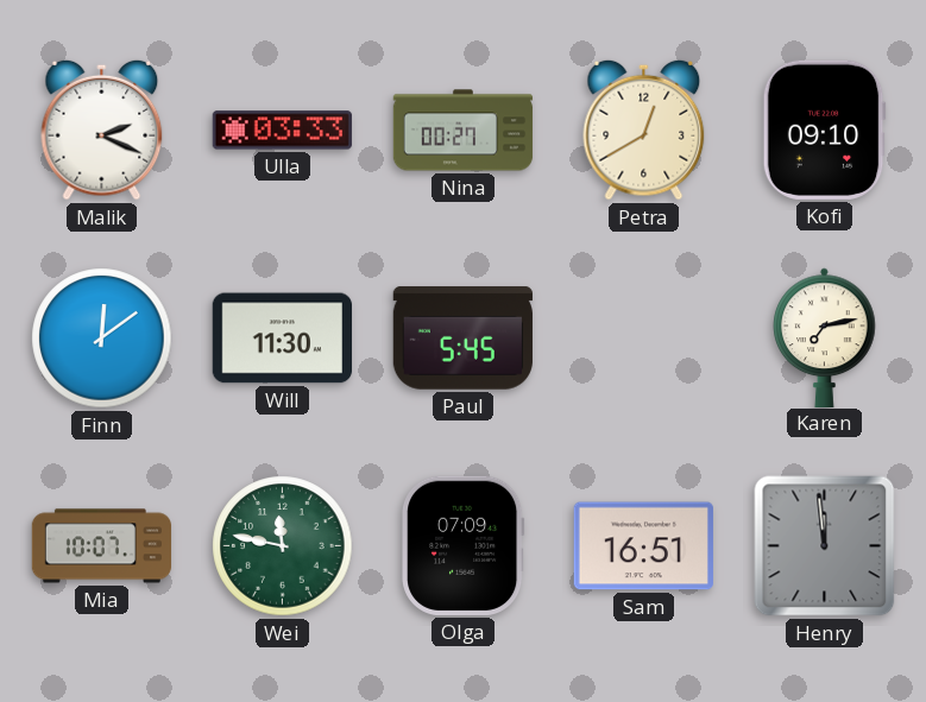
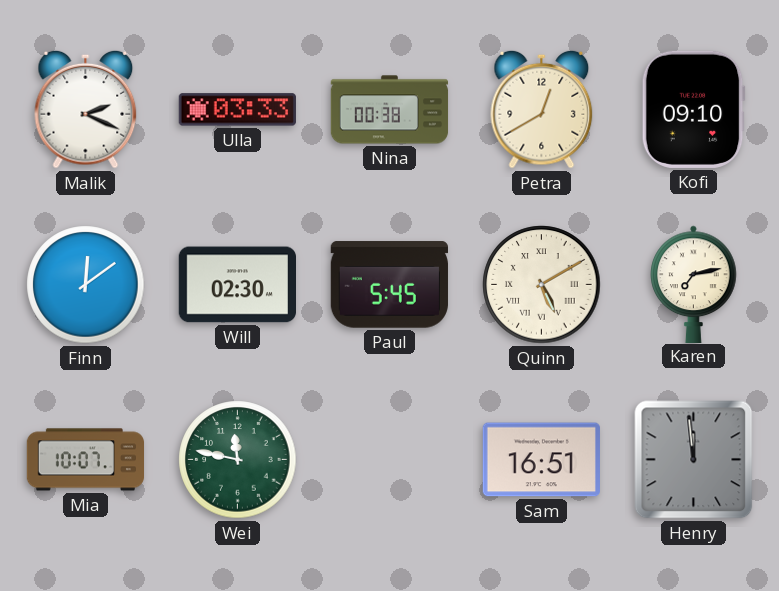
Nina: 00:27 -> 00:38
Will: 11:30 -> 02:30
Quinn: none -> 5:10
Olga: 07:09 -> none
